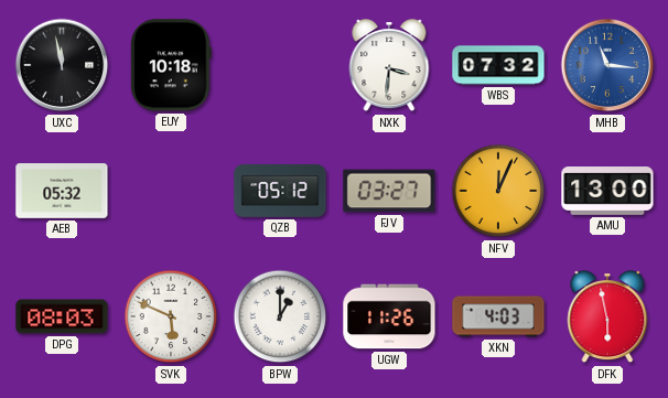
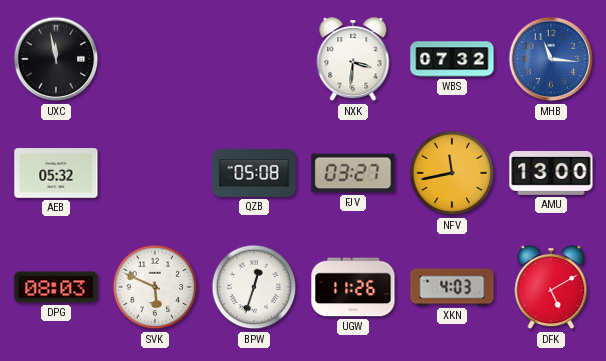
EUY: 10:18 -> none
QZB: 05:12 -> 05:08
NFV: 12:04 -> 11:43
BPW: 1:00 -> 12:33
DFK: 5:58 -> 5:10
